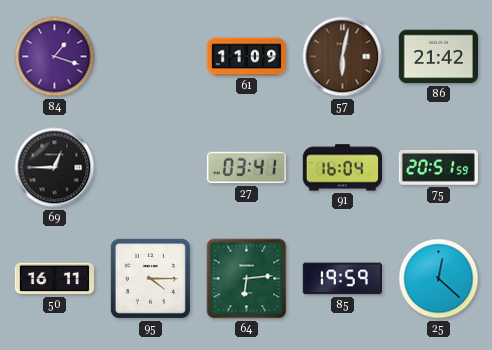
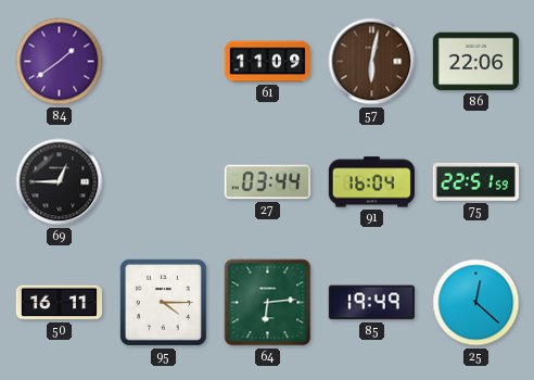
84: 1:18 -> 1:39
86: 21:42 -> 22:06
27: 03:41 -> 03:44
75: 20:51 -> 22:51
85: 19:59 -> 19:49
